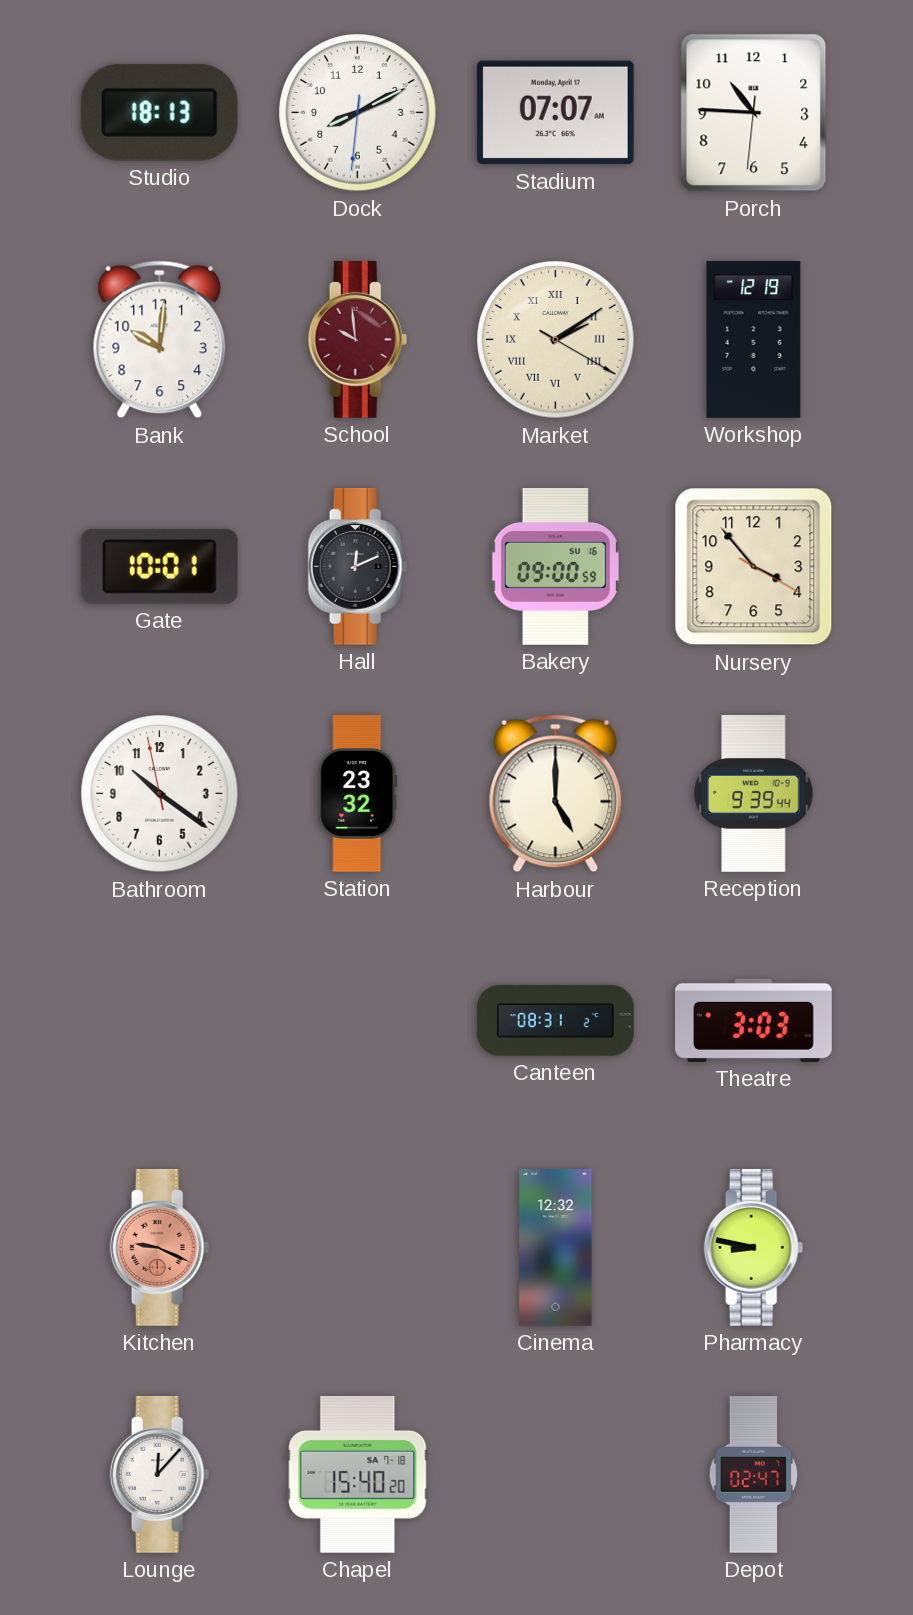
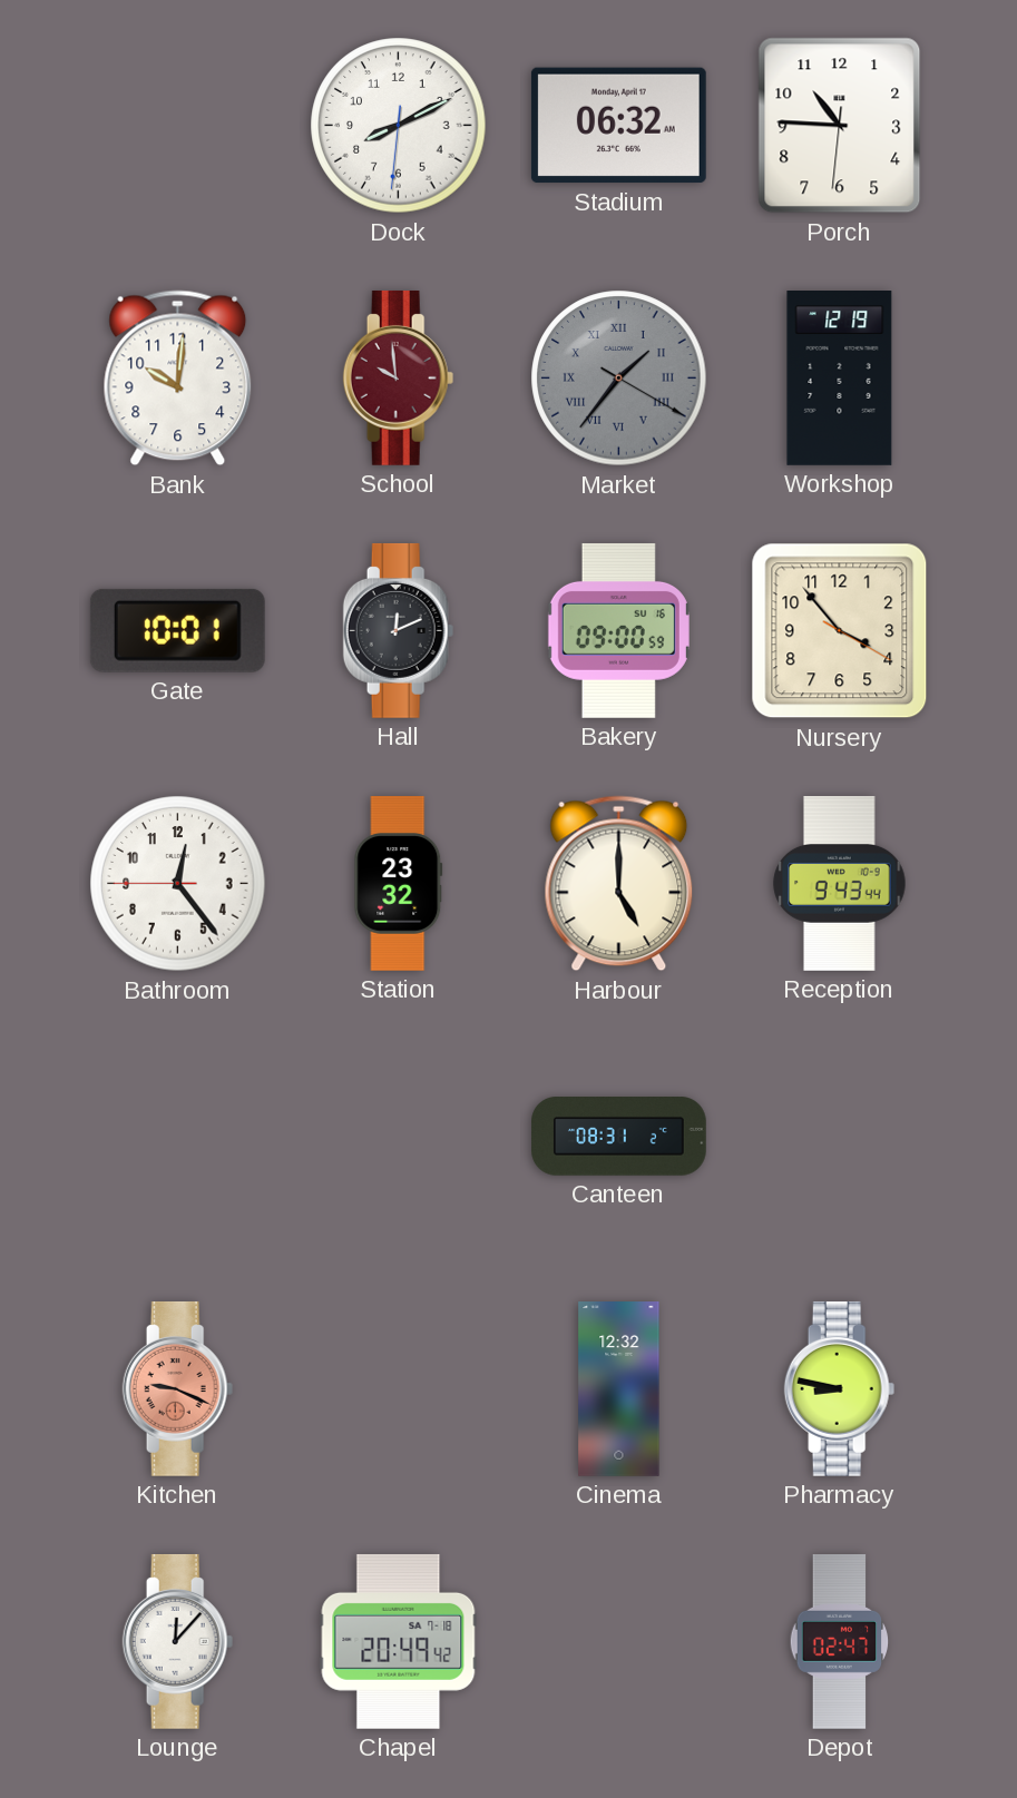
Studio: 18:13 -> none
Stadium: 07:07 -> 06:32
Market: 2:09 -> 1:36
Market dial: cream -> grey
Bathroom: 10:20 -> 12:23
Reception: 9:39 -> 9:43
Theatre: 3:03 -> none
Chapel: 15:40 -> 20:49
